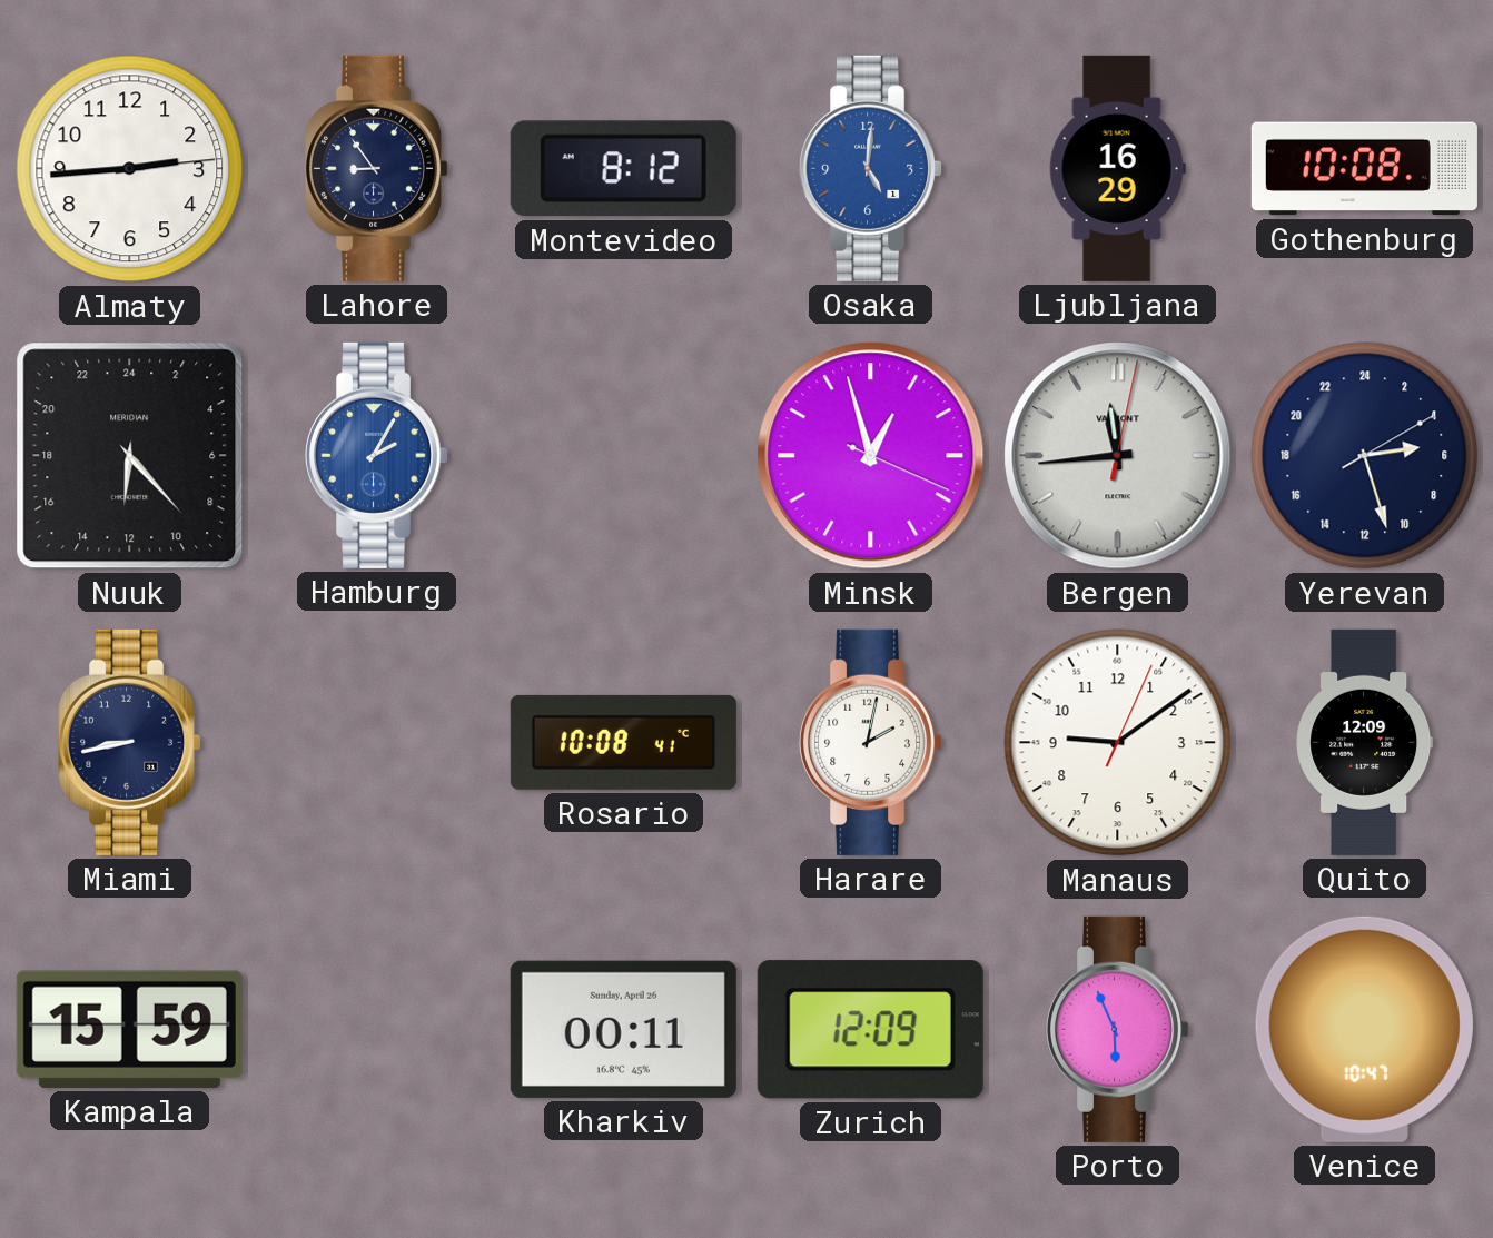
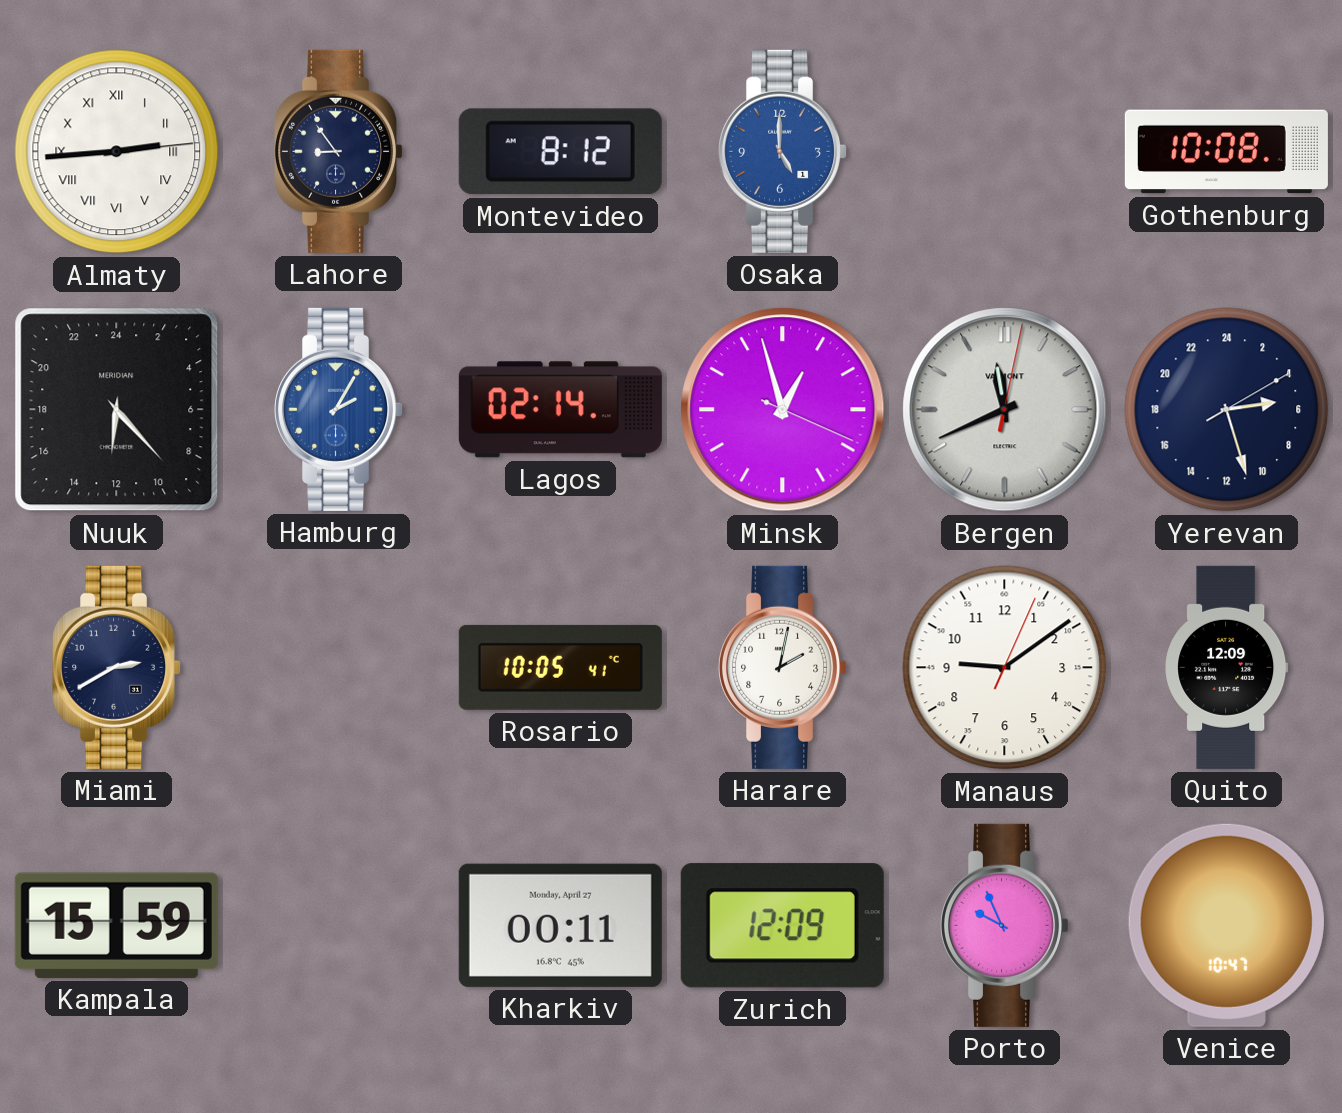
Almaty numerals: Arabic -> Roman
Osaka: 5:01 -> 5:00
Ljubljana: 16:29 -> none
Lagos: none -> 02:14
Bergen: 11:44 -> 11:41
Miami: 8:43 -> 2:40
Rosario: 10:08 -> 10:05
Kharkiv date: Sunday, April 26 -> Monday, April 27
Porto: 5:56 -> 9:56
